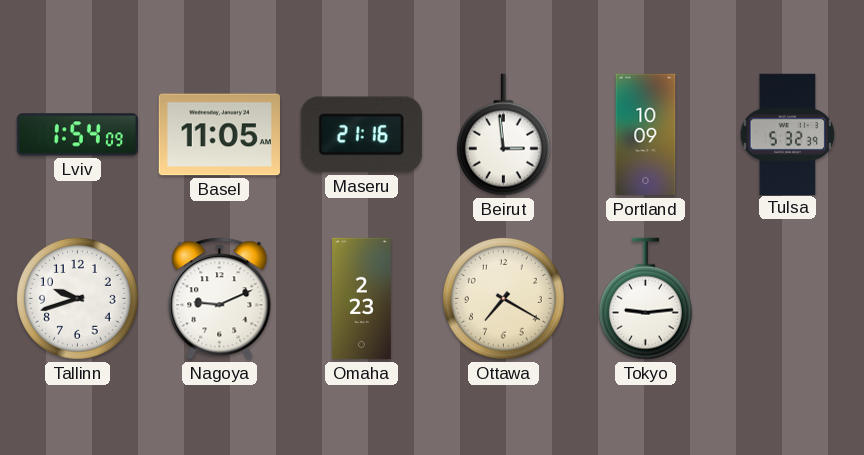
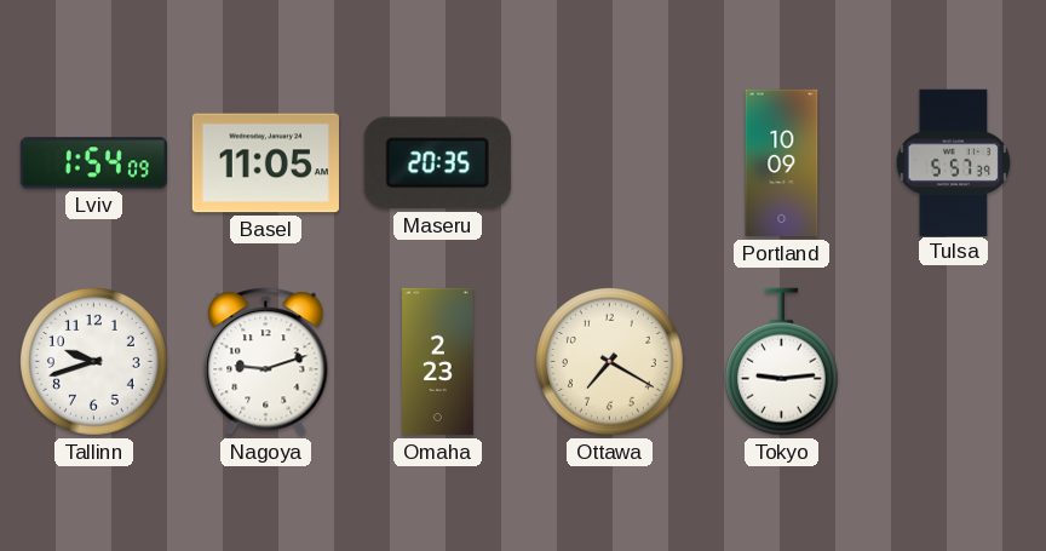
Maseru: 21:16 -> 20:35
Beirut: 2:59 -> none
Tulsa: 5:32 -> 5:57
Nagoya: 9:11 -> 9:12
